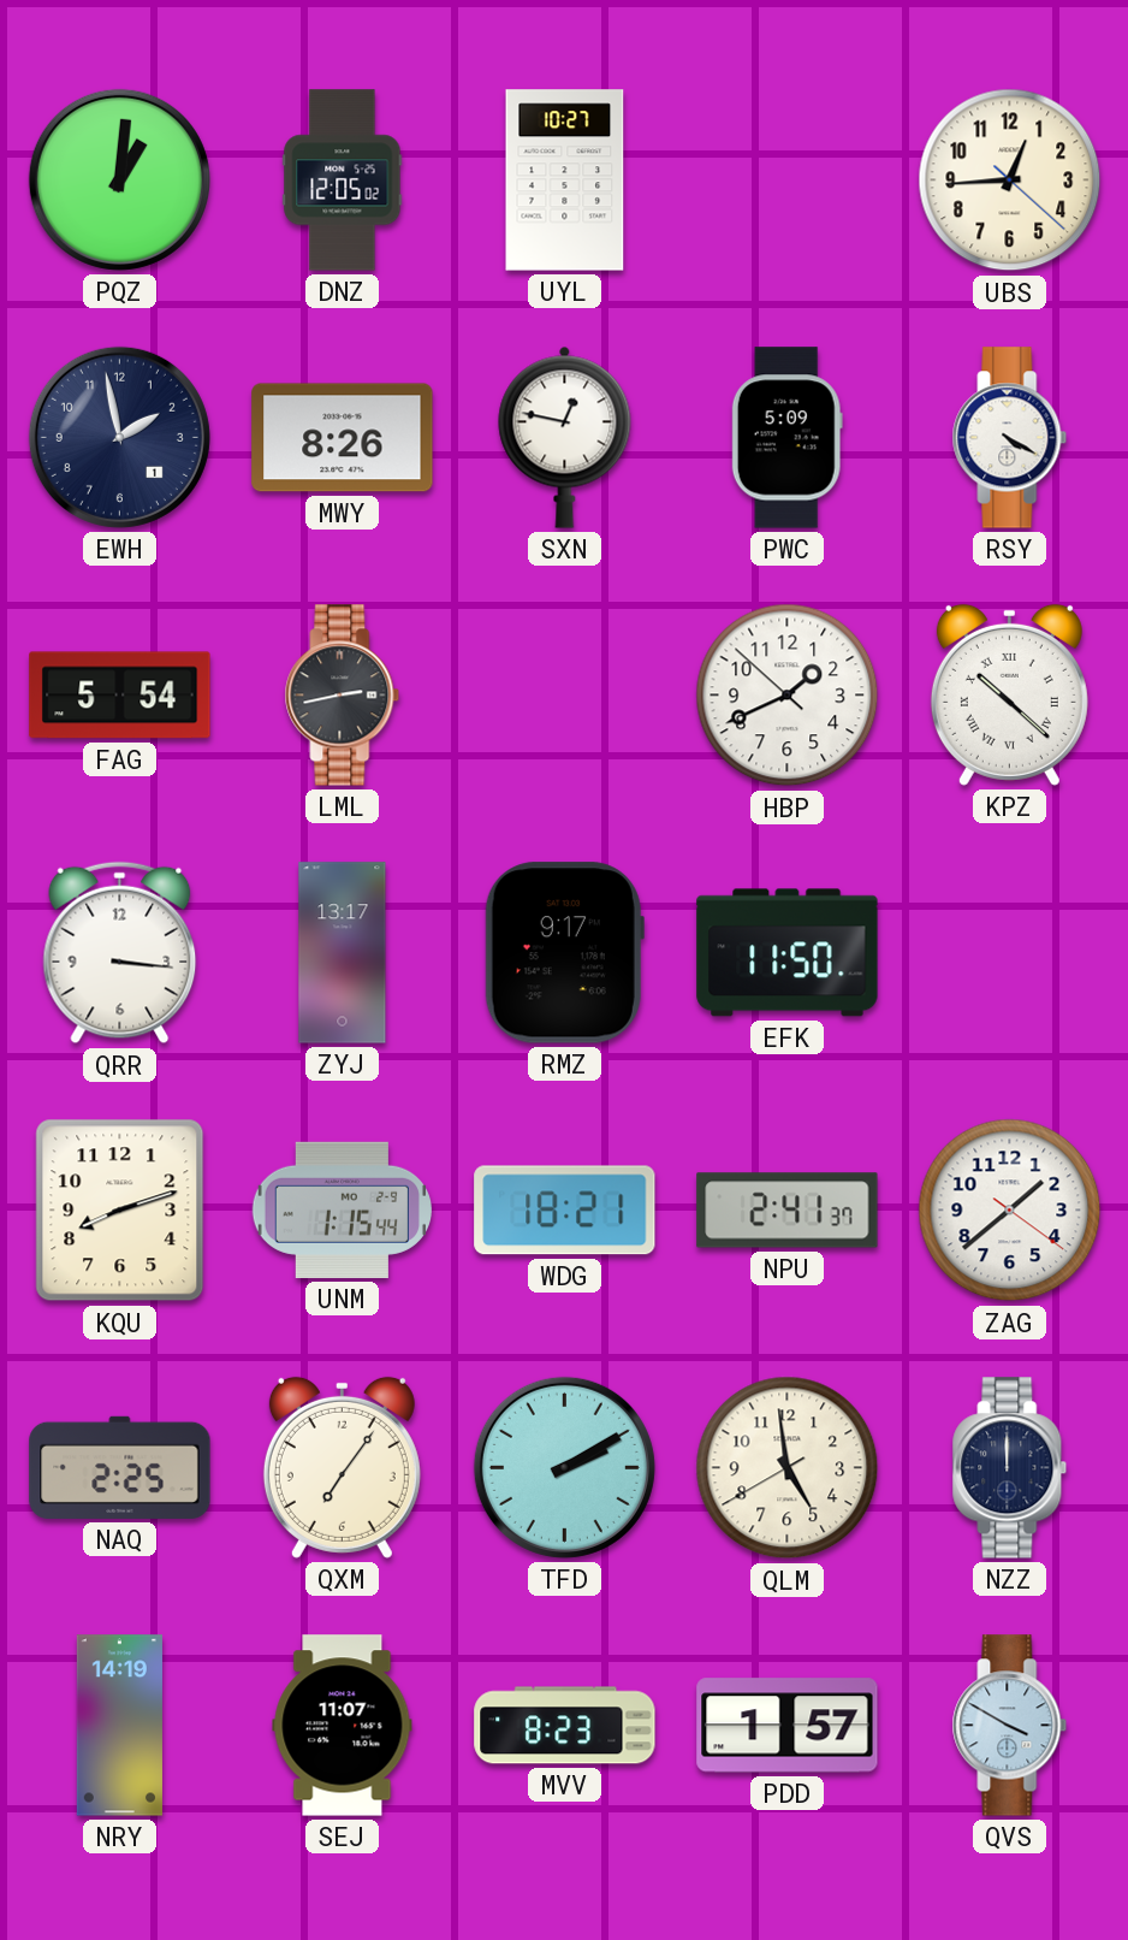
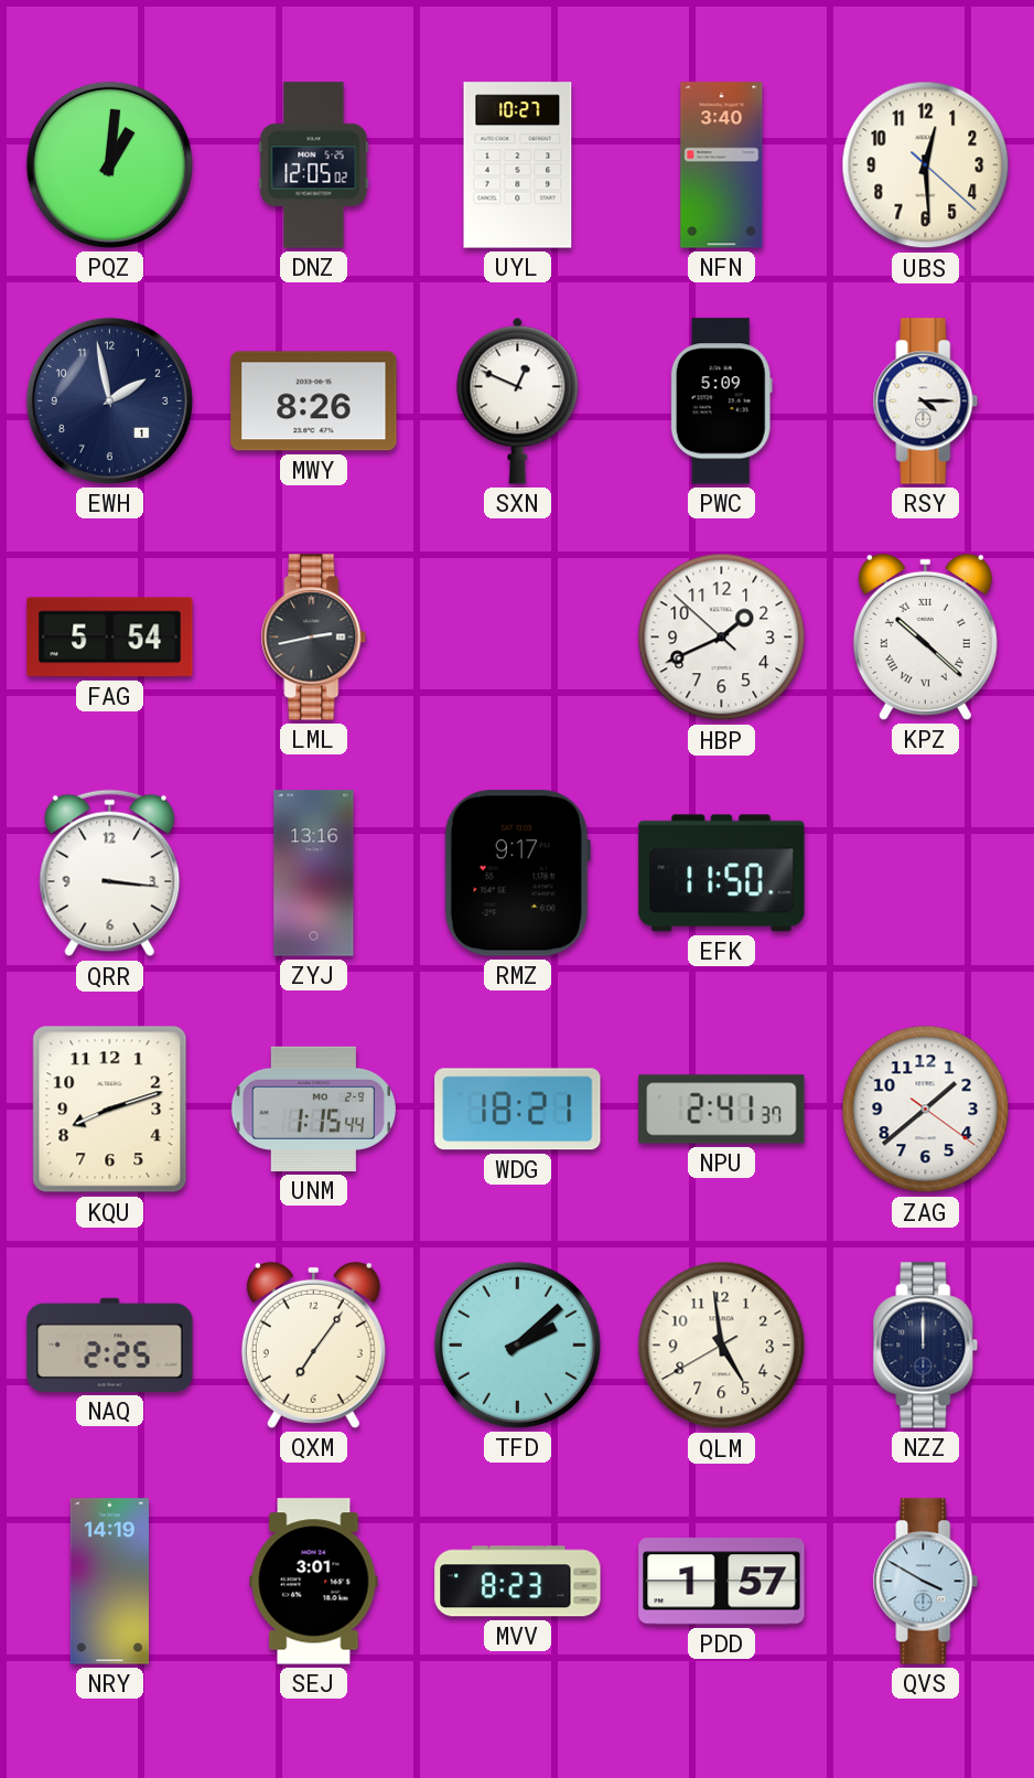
NFN: none -> 3:40
UBS: 12:44 -> 12:29
SXN: 12:47 -> 12:49
RSY: 4:20 -> 4:15
ZYJ: 13:17 -> 13:16
TFD: 2:10 -> 2:08
SEJ: 11:07 -> 3:01
